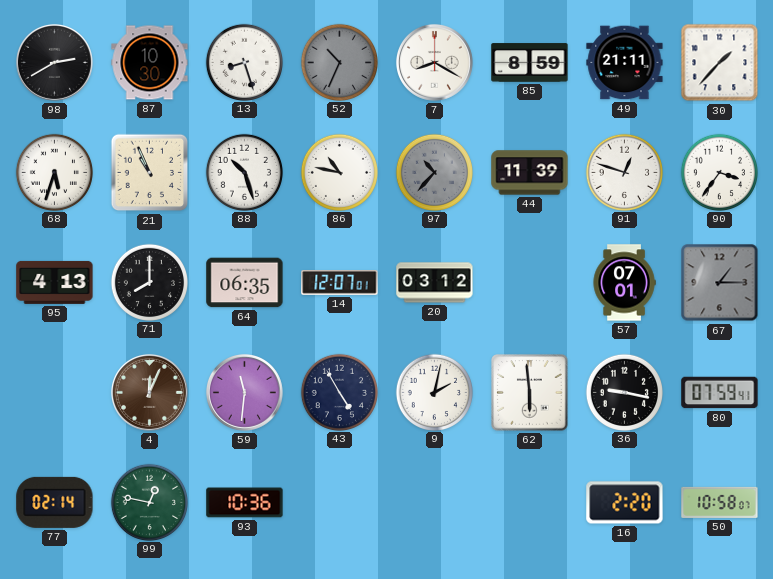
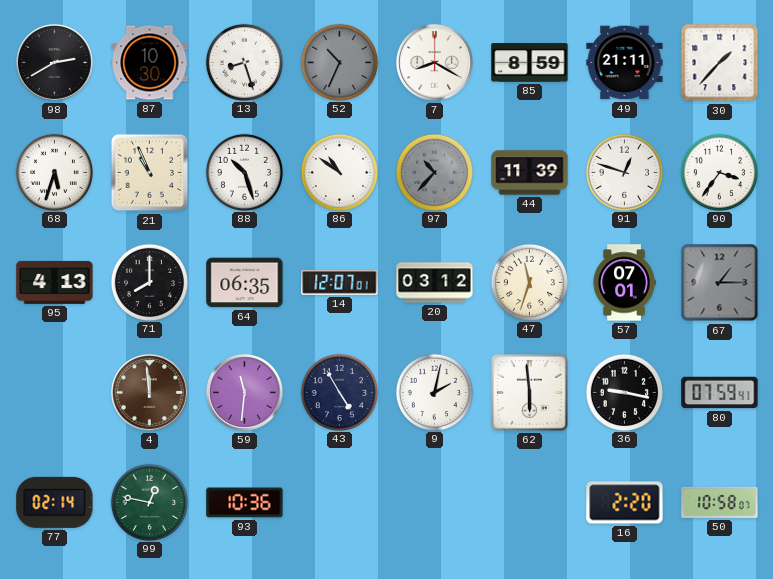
86: 10:47 -> 10:51
47: none -> 11:33
4: 12:04 -> 11:59
